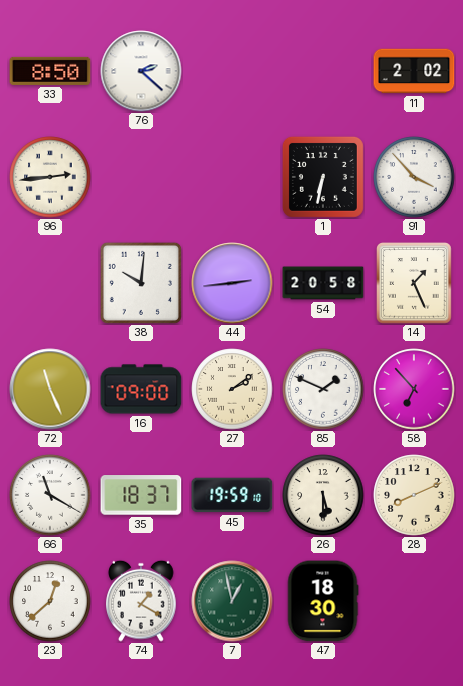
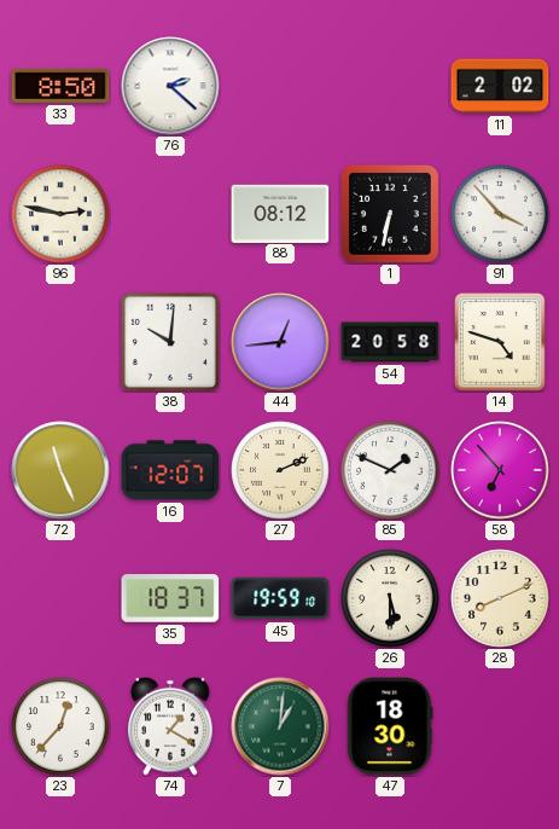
96: 2:44 -> 2:47
88: none -> 08:12
44: 2:44 -> 12:44
14: 1:26 -> 4:48
16: 09:00 -> 12:07
27: 2:09 -> 2:11
66: 11:20 -> none
23: 12:38 -> 12:37
7: 12:58 -> 1:01
